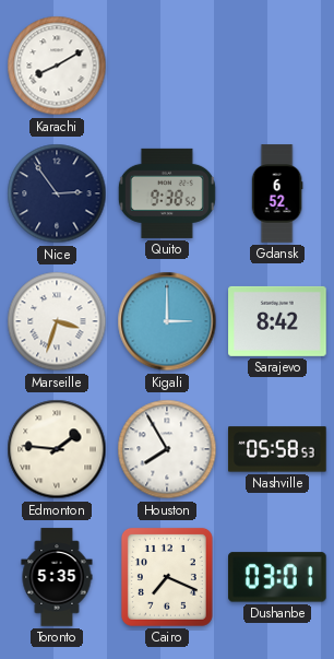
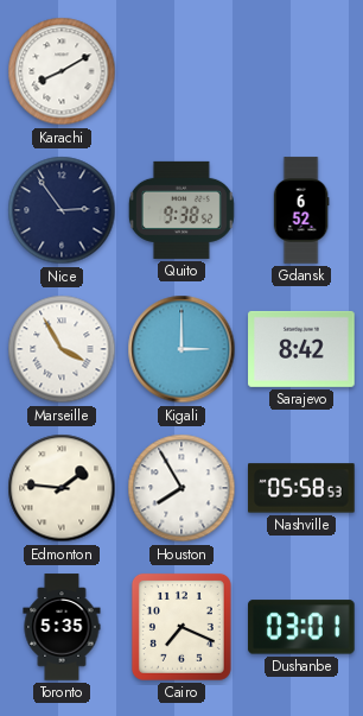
Marseille: 3:33 -> 3:55
